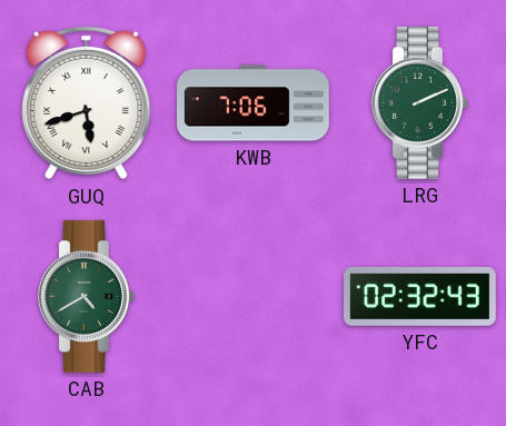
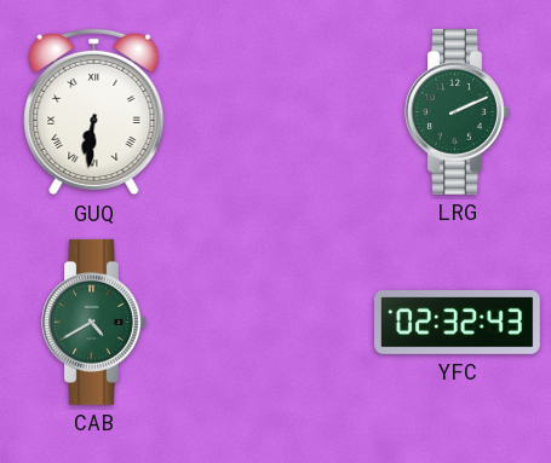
GUQ: 5:42 -> 6:31
KWB: 7:06 -> none
